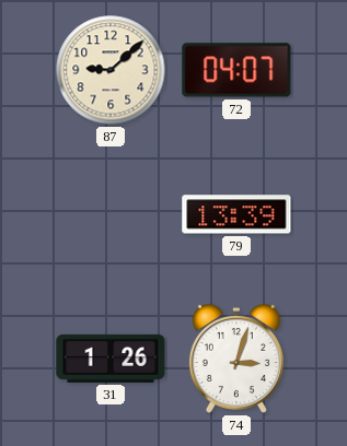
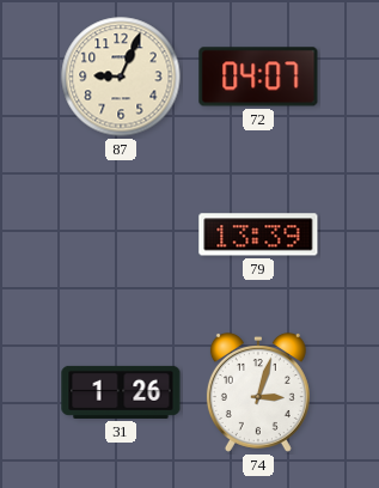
87: 9:08 -> 9:04
